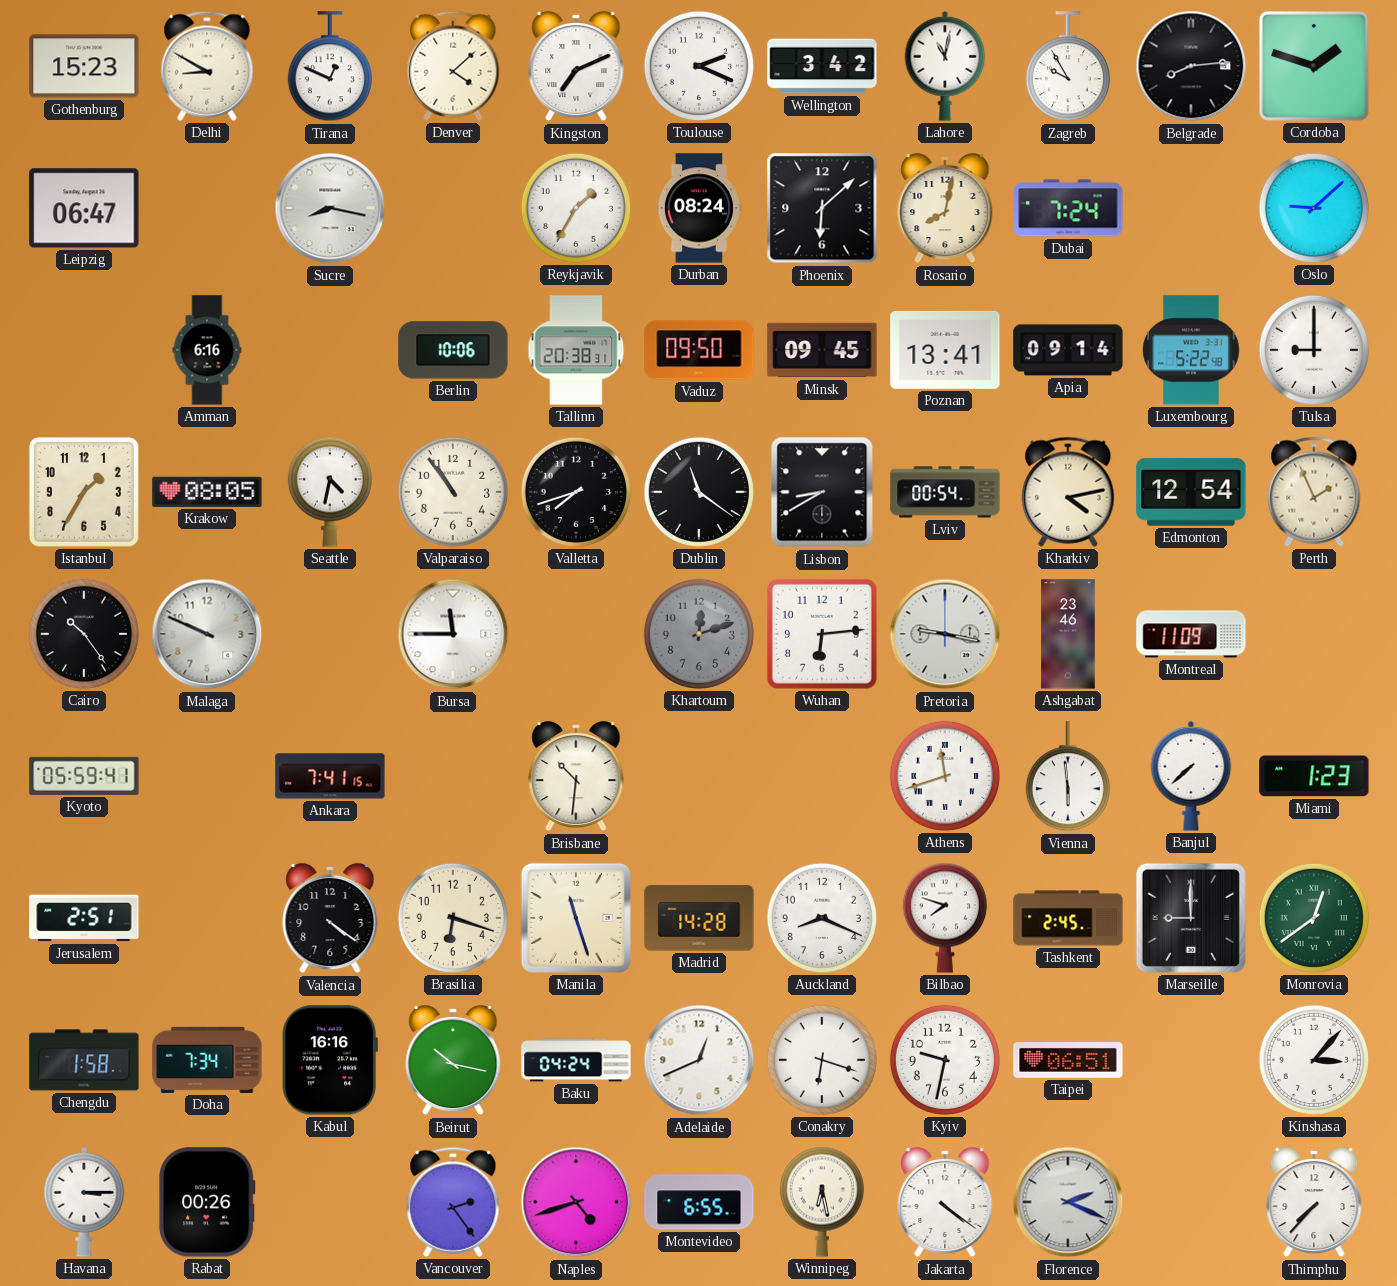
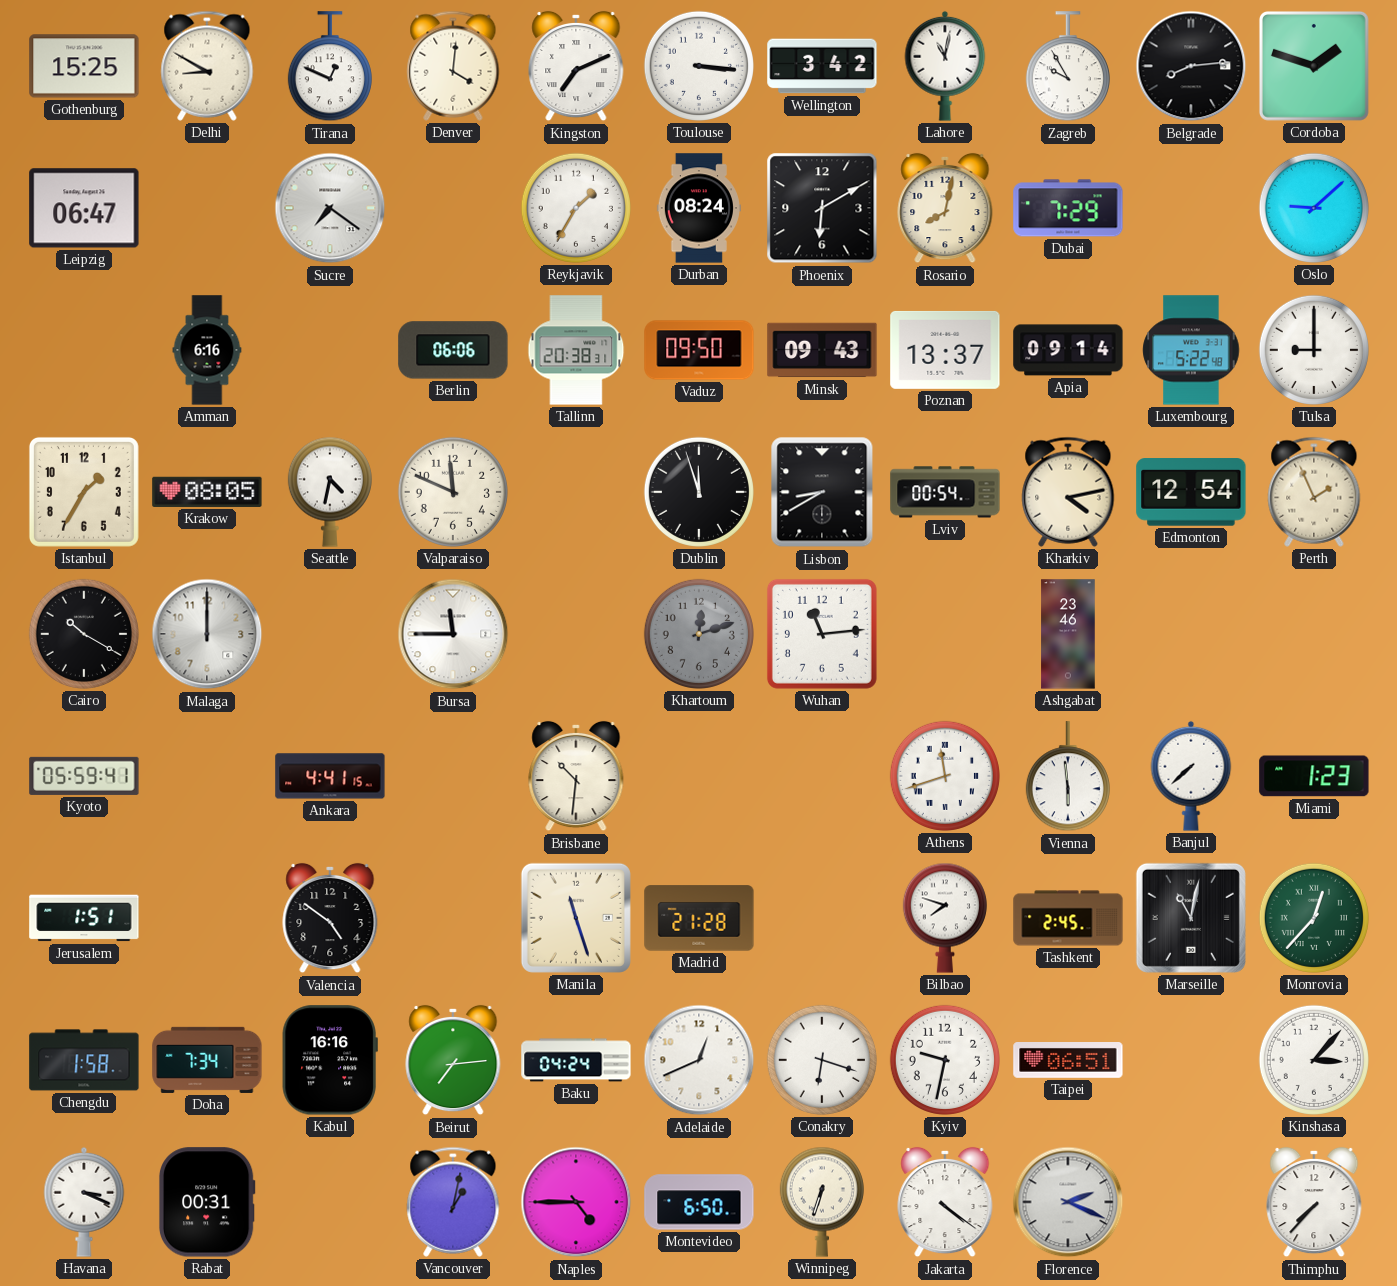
Gothenburg: 15:23 -> 15:25
Denver: 4:08 -> 4:01
Toulouse: 2:19 -> 3:16
Sucre: 8:17 -> 7:21
Phoenix: 6:08 -> 6:10
Dubai: 7:24 -> 7:29
Berlin: 10:06 -> 06:06
Minsk: 09:45 -> 09:43
Poznan: 13:41 -> 13:37
Valparaiso: 10:54 -> 11:49
Valletta: 7:42 -> none
Dublin: 11:21 -> 11:57
Cairo: 10:24 -> 10:20
Malaga: 9:49 -> 12:00
Wuhan: 6:14 -> 11:14
Pretoria: 9:17 -> none
Montreal: 11:09 -> none
Ankara: 7:41 -> 4:41
Jerusalem: 2:51 -> 1:51
Valencia: 4:21 -> 4:51
Brasilia: 6:18 -> none
Madrid: 14:28 -> 21:28
Auckland: 8:19 -> none
Marseille: 9:00 -> 11:02
Monrovia: 12:39 -> 12:37
Beirut: 10:17 -> 7:14
Havana: 3:15 -> 3:19
Rabat: 00:26 -> 00:31
Vancouver: 2:24 -> 1:02
Naples: 4:42 -> 4:45
Montevideo: 6:55 -> 6:50
Winnipeg: 6:28 -> 6:33
